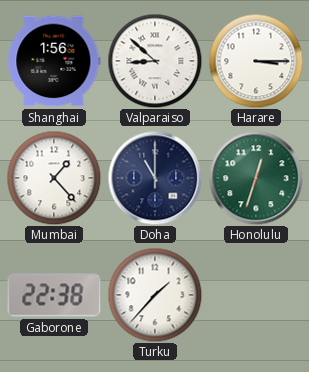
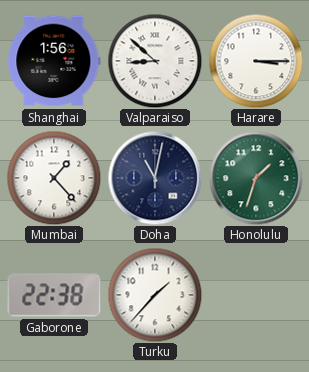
Doha: 11:00 -> 11:02
Honolulu: 12:33 -> 1:33
